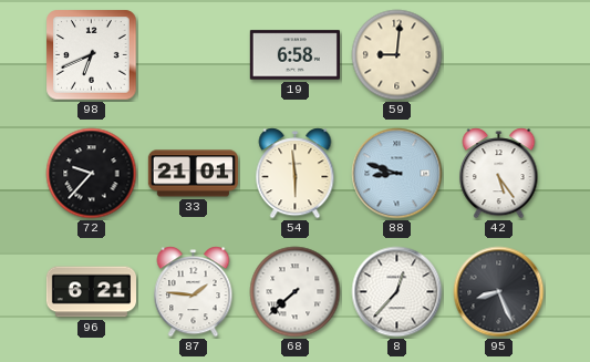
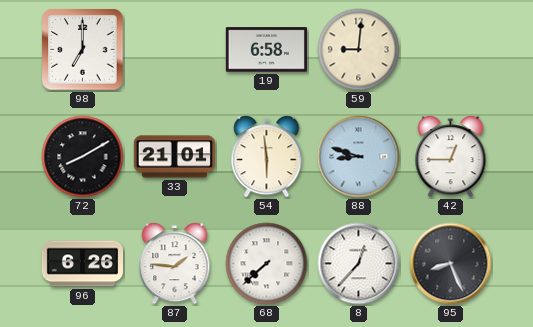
98: 6:41 -> 7:00
72: 9:37 -> 8:10
42: 5:24 -> 12:45
96: 6:21 -> 6:26
